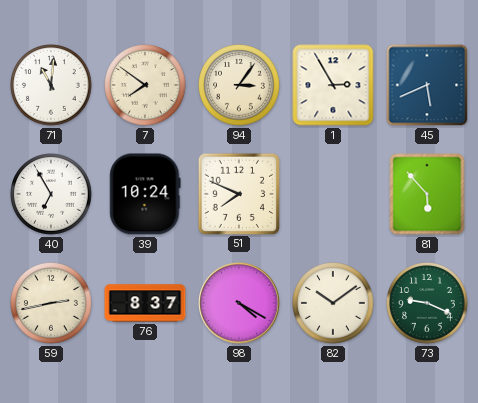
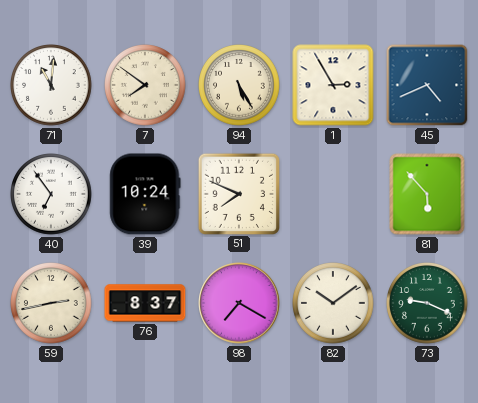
94: 3:06 -> 5:25
45: 5:41 -> 4:41
40: 6:55 -> 6:54
98: 4:20 -> 7:20
